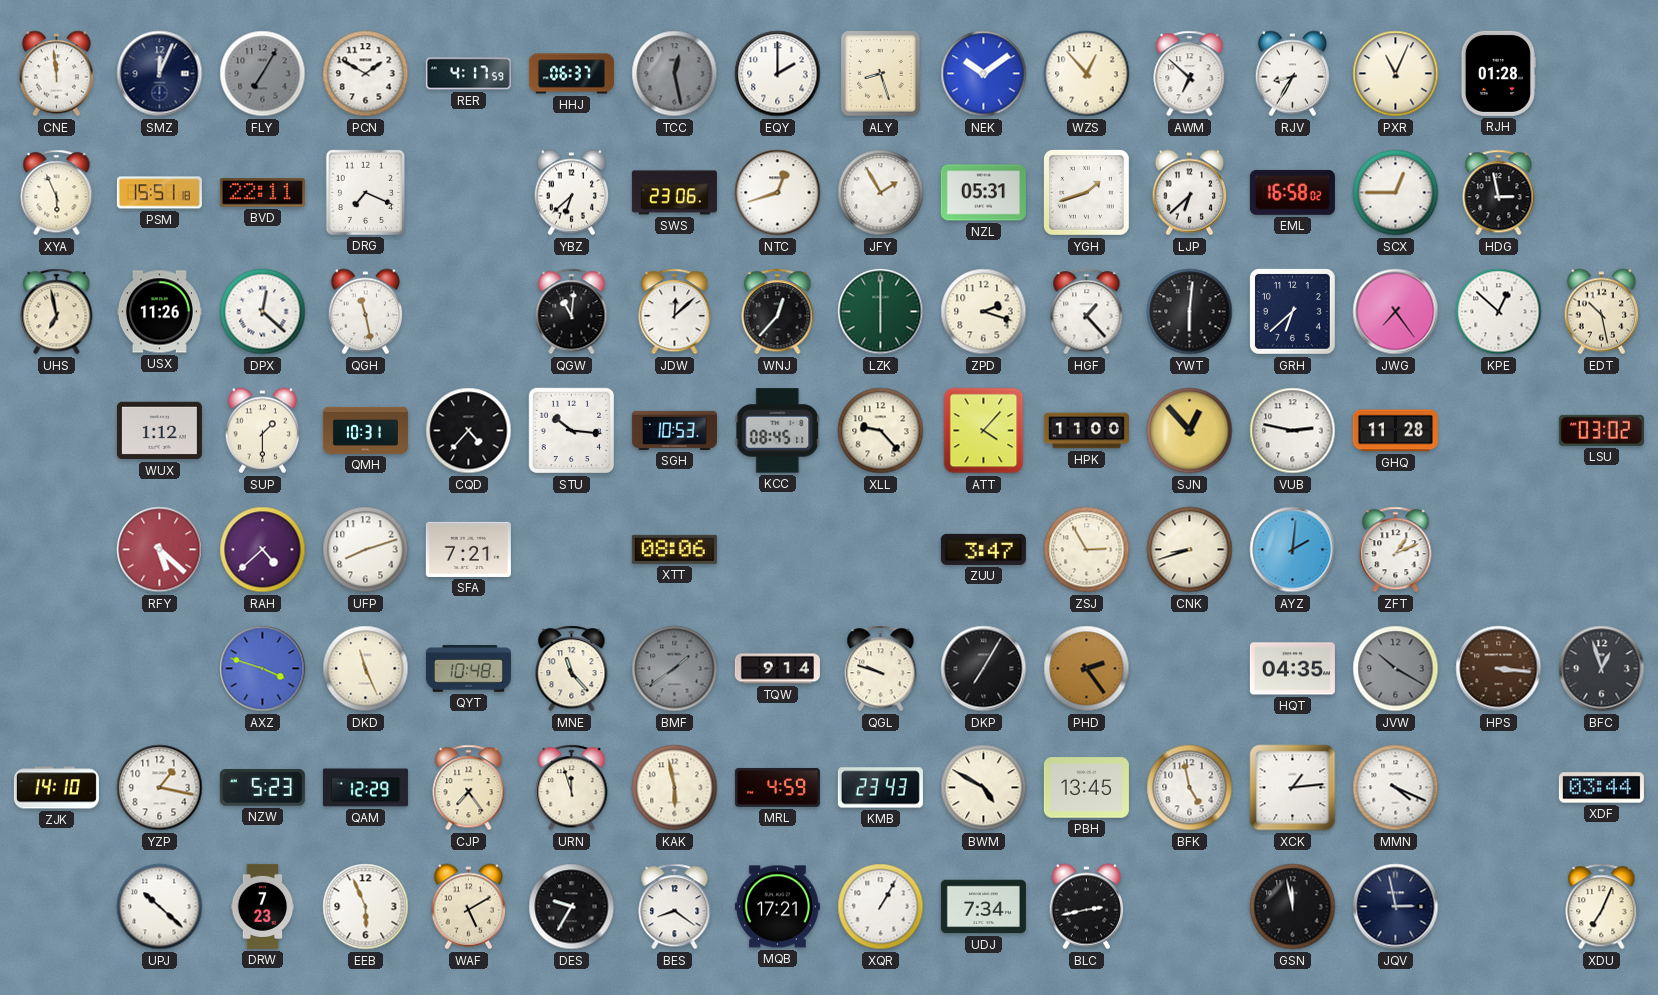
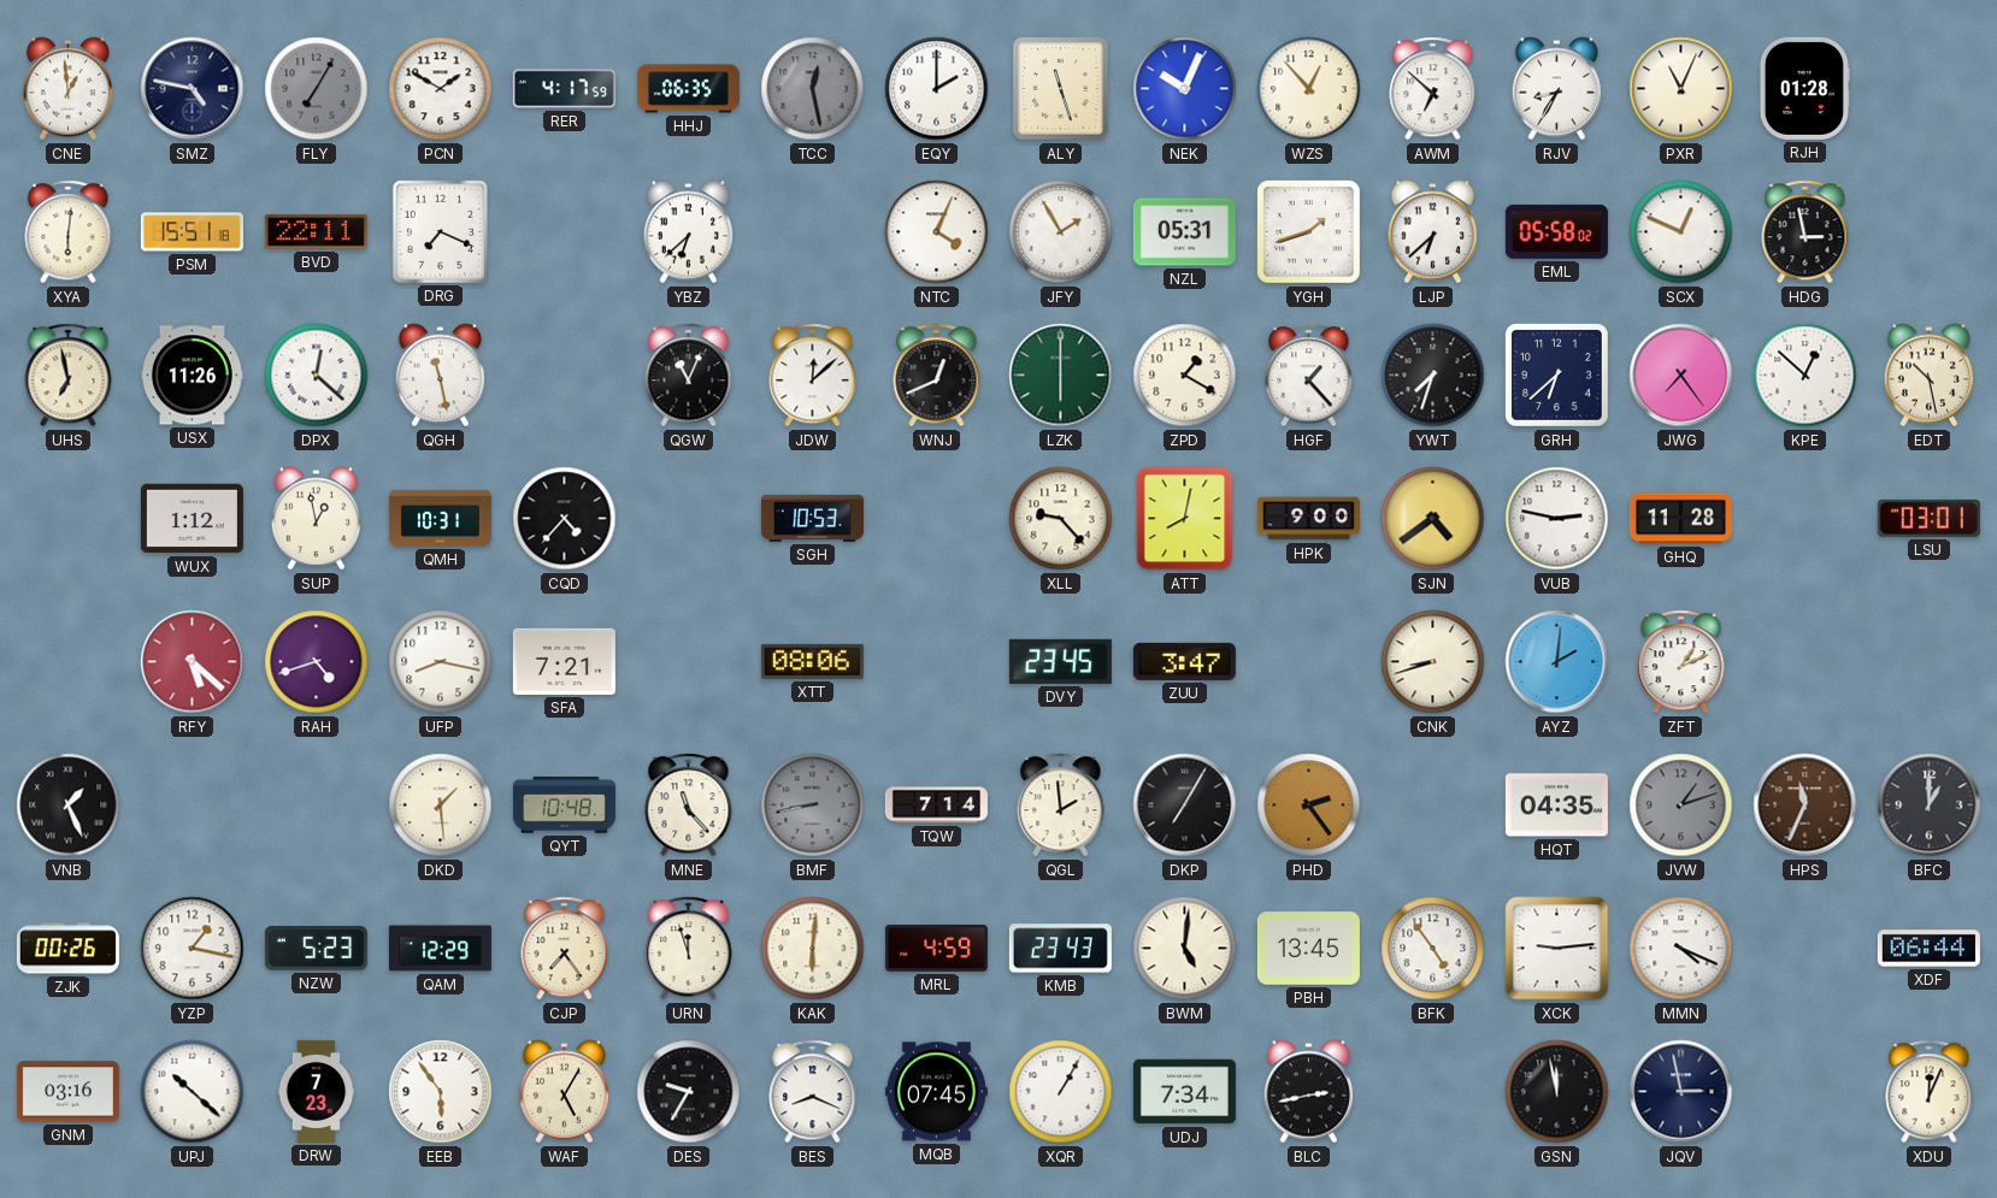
CNE: 11:59 -> 12:59
SMZ: 12:04 -> 4:47
HHJ: 06:37 -> 06:35
ALY: 8:27 -> 11:27
NEK: 10:09 -> 10:04
XYA: 5:56 -> 6:01
SWS: 23:06 -> none
NTC: 12:42 -> 4:04
EML: 16:58 -> 05:58
SCX: 12:45 -> 12:49
QGW: 11:01 -> 11:04
WNJ: 12:37 -> 12:41
ZPD: 2:18 -> 1:20
YWT: 6:01 -> 7:33
SUP: 1:30 -> 12:58
STU: 10:16 -> none
KCC: 08:45 -> none
ATT: 4:07 -> 8:02
HPK: 11:00 -> 9:00
SJN: 12:53 -> 4:39
LSU: 03:02 -> 03:01
RAH: 4:38 -> 4:42
UFP: 8:12 -> 8:17
DVY: none -> 23:45
ZSJ: 2:55 -> none
VNB: none -> 1:26
AXZ: 3:48 -> none
DKD: 11:26 -> 1:29
BMF: 1:39 -> 8:43
TQW: 9:14 -> 7:14
QGL: 9:48 -> 1:59
JVW: 10:20 -> 1:12
HPS: 3:16 -> 11:34
BFC: 12:57 -> 1:00
ZJK: 14:10 -> 00:26
KAK: 5:58 -> 6:01
BWM: 4:50 -> 5:01
BFK: 4:58 -> 4:54
XCK: 1:14 -> 9:14
XDF: 03:44 -> 06:44
GNM: none -> 03:16
EEB: 5:56 -> 5:54
WAF: 5:10 -> 5:05
BES: 8:21 -> 8:19
MQB: 17:21 -> 07:45
XDU: 7:04 -> 12:04
